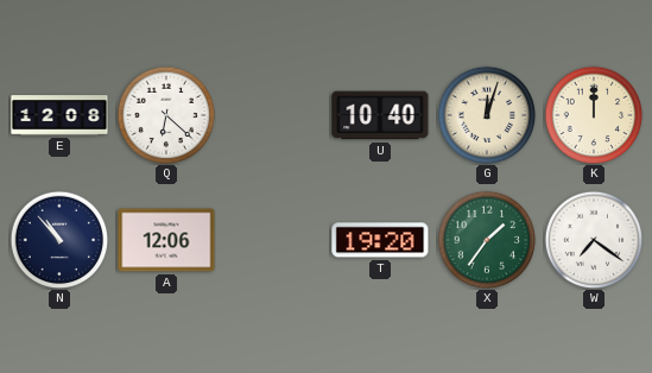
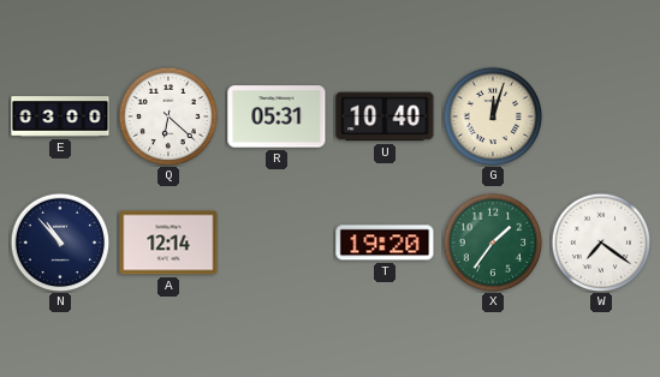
E: 12:08 -> 03:00
R: none -> 05:31
K: 12:00 -> none
A: 12:06 -> 12:14
